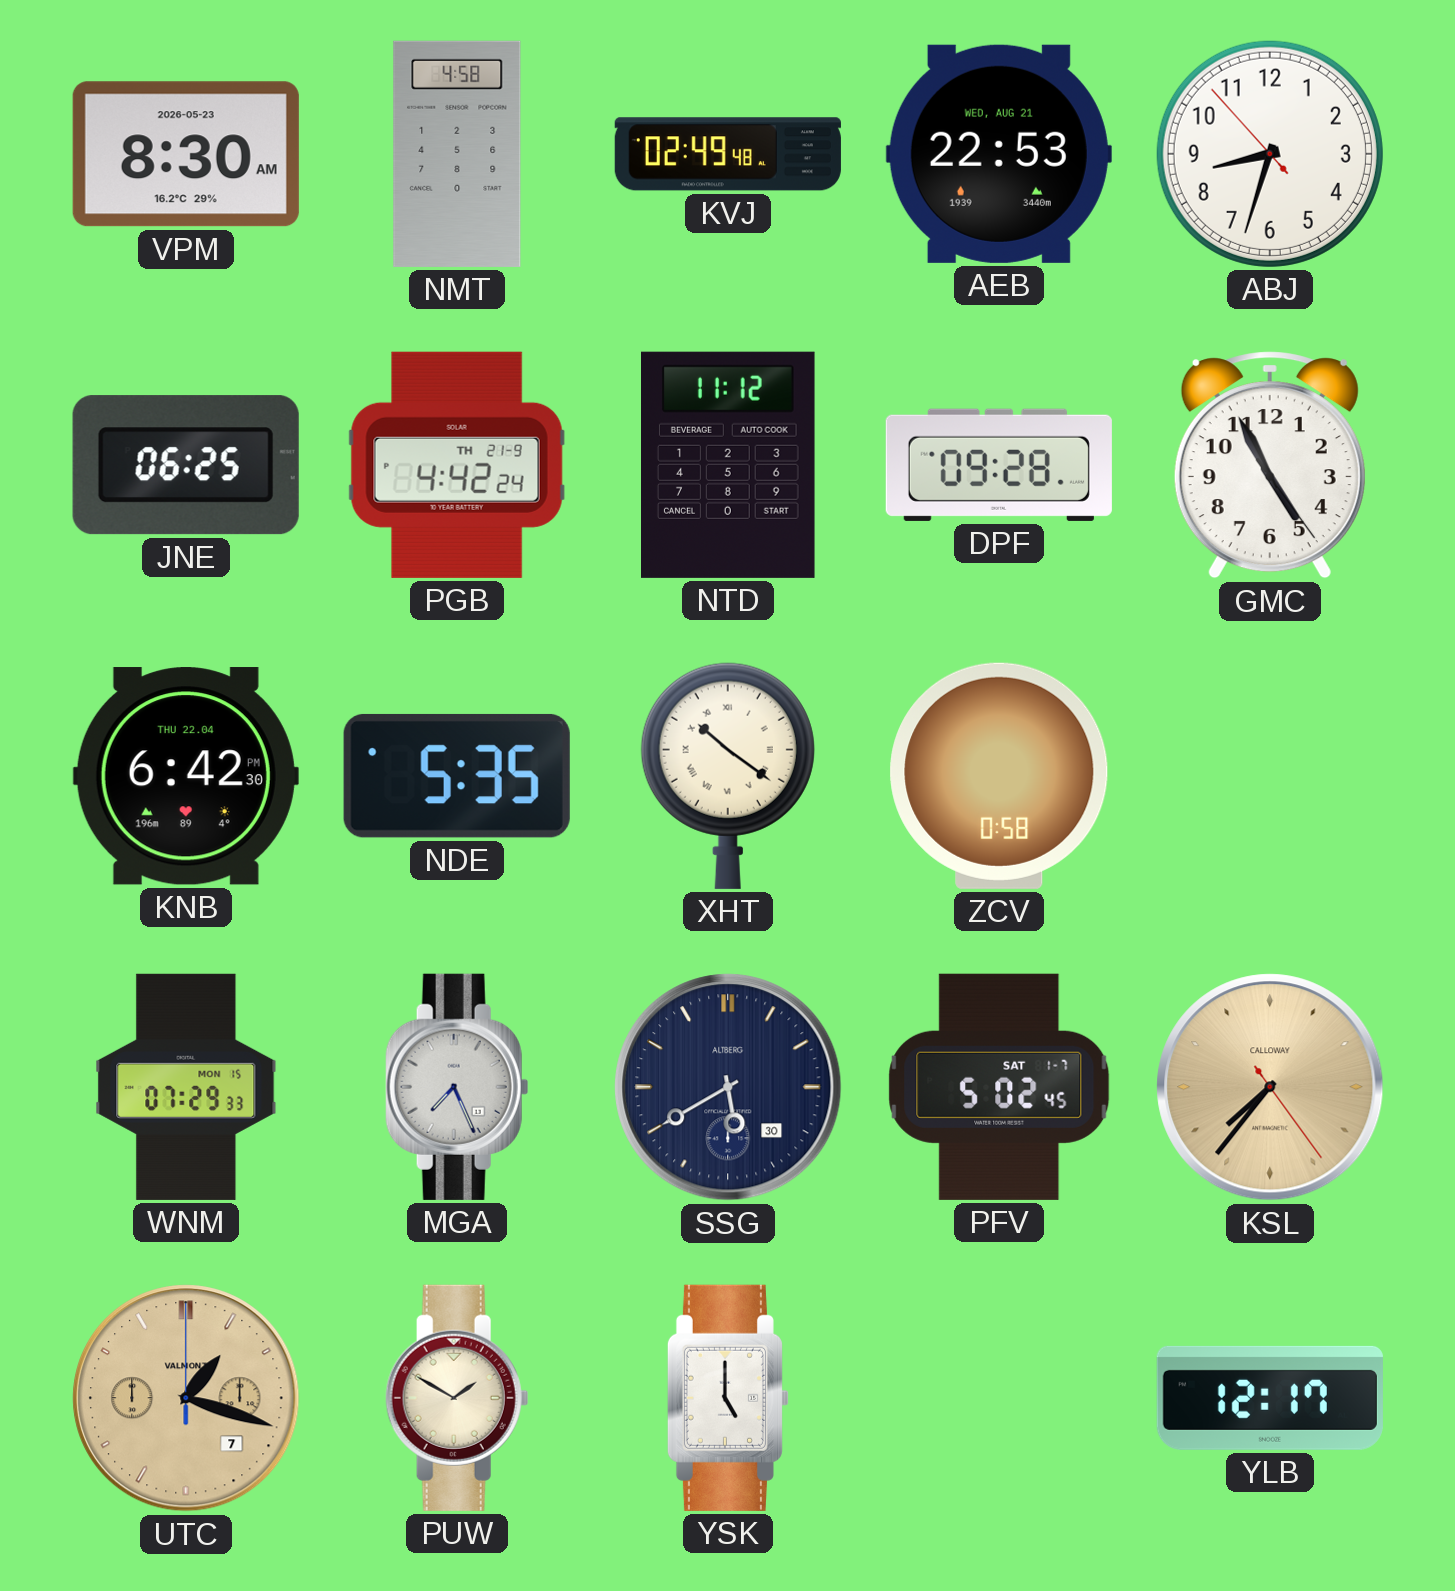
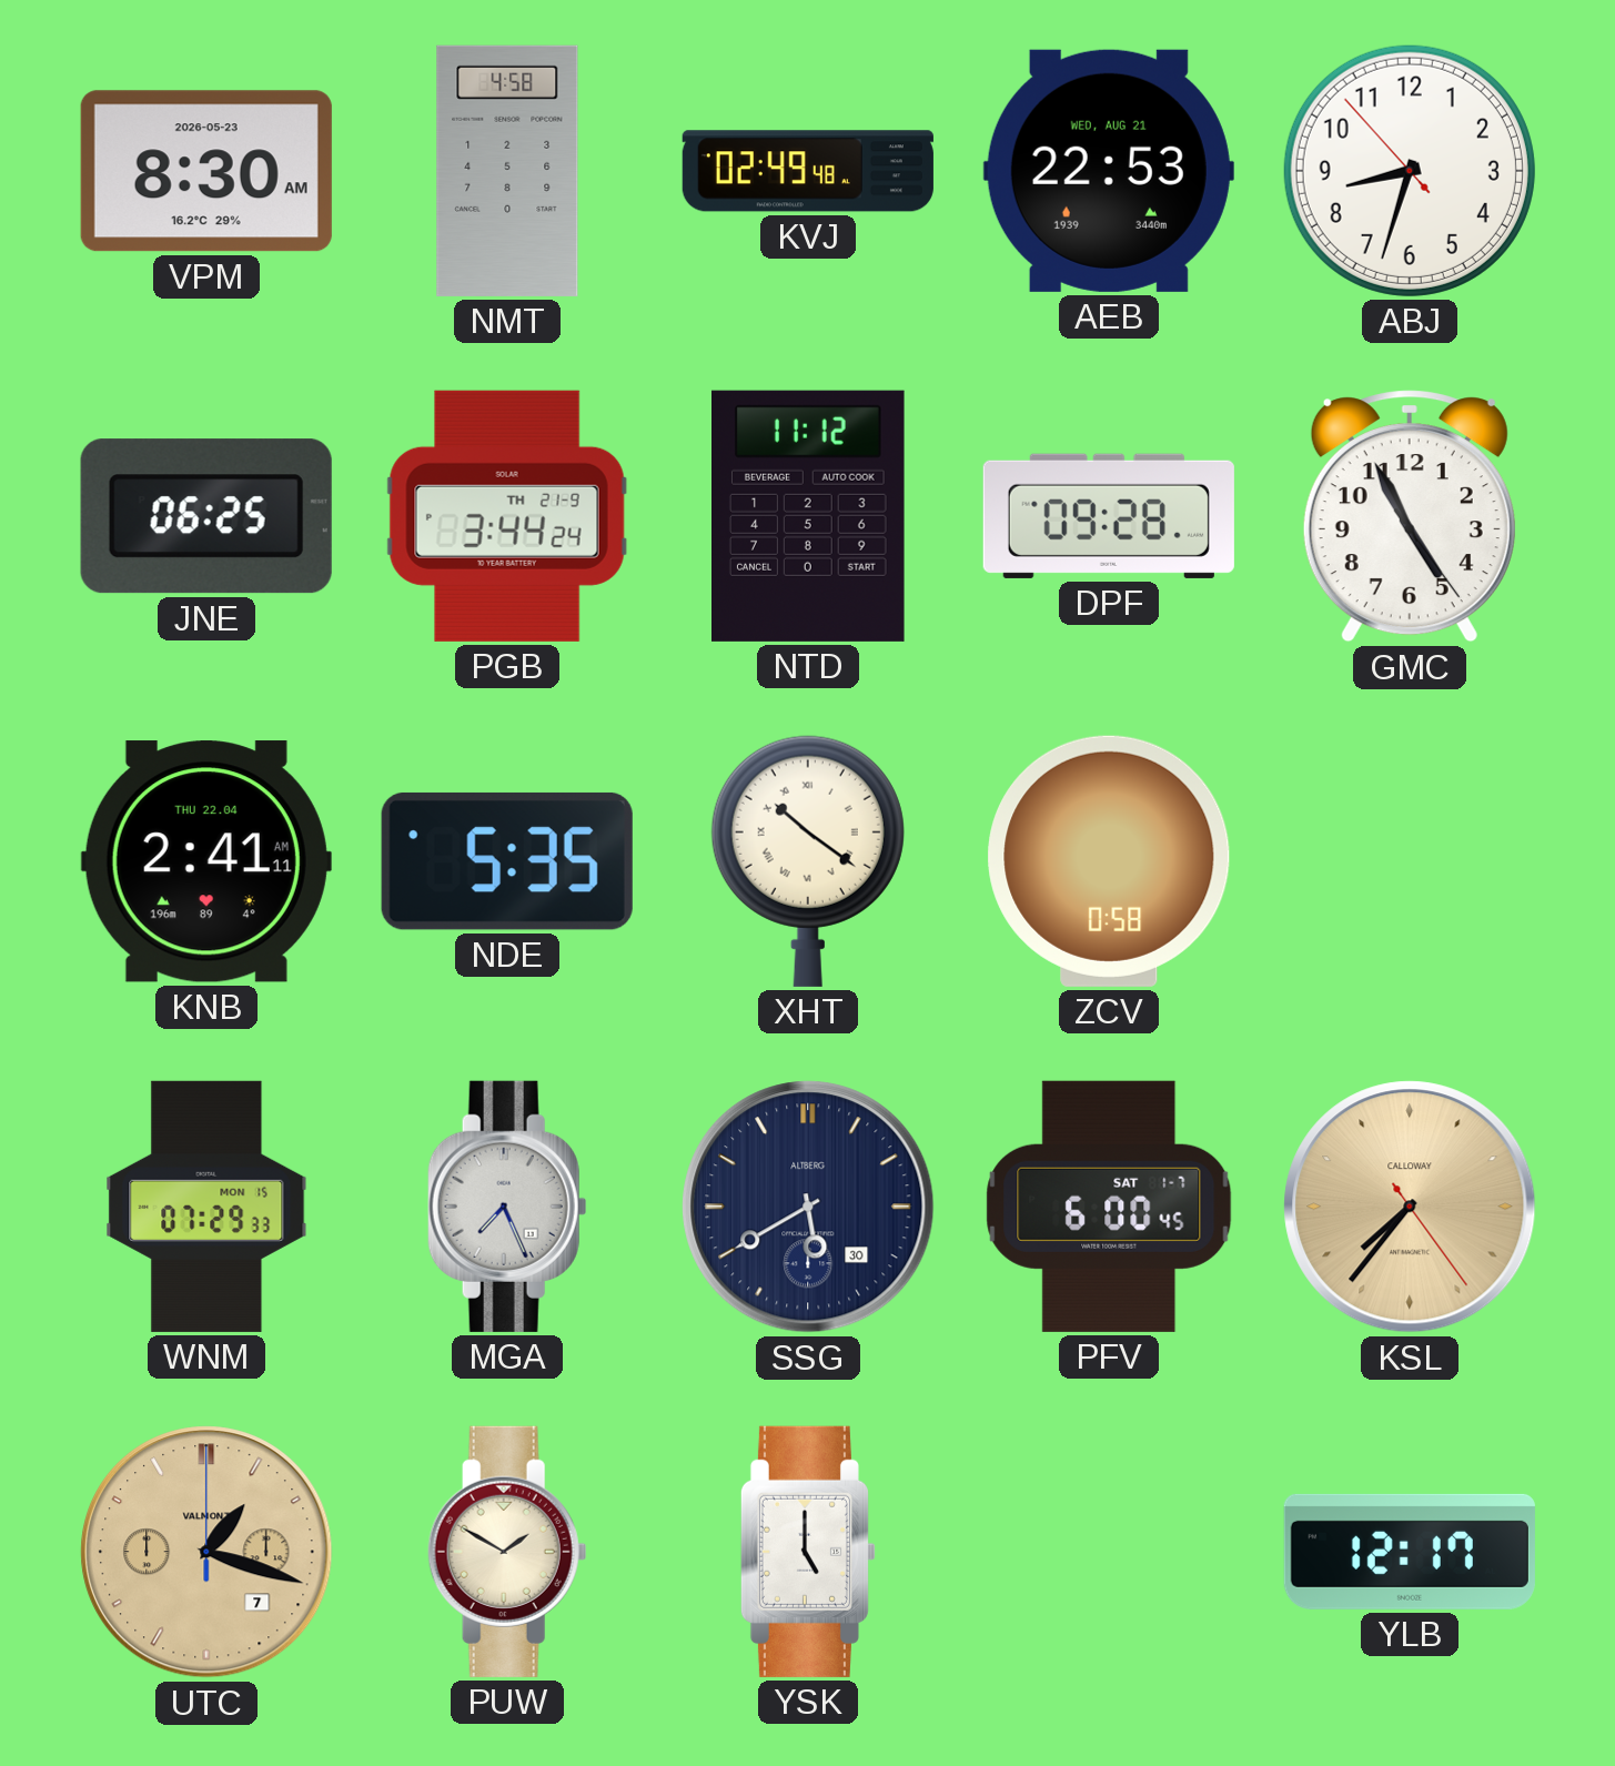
PGB: 4:42 -> 3:44
KNB: 6:42 -> 2:41
PFV: 5:02 -> 6:00
